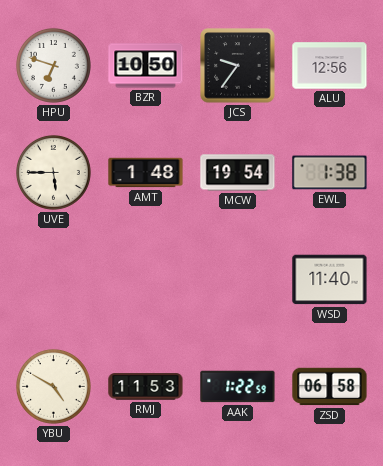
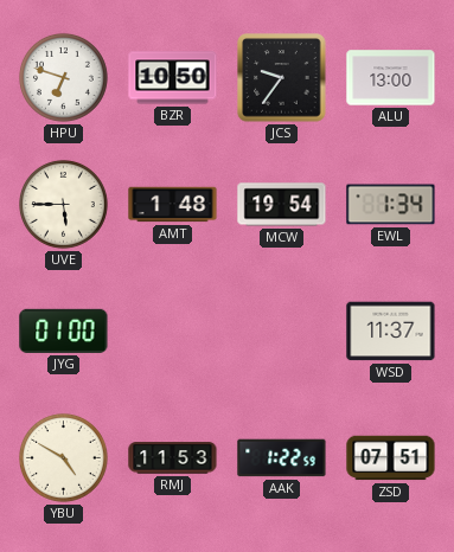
ALU: 12:56 -> 13:00
EWL: 1:38 -> 1:34
JYG: none -> 01:00
WSD: 11:40 -> 11:37
ZSD: 06:58 -> 07:51
